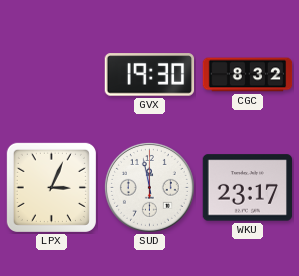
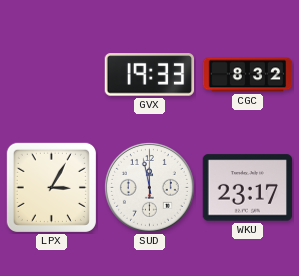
GVX: 19:30 -> 19:33
LPX: 3:04 -> 3:05
